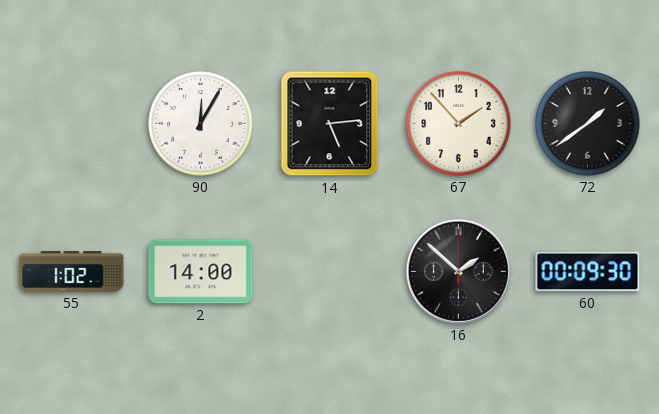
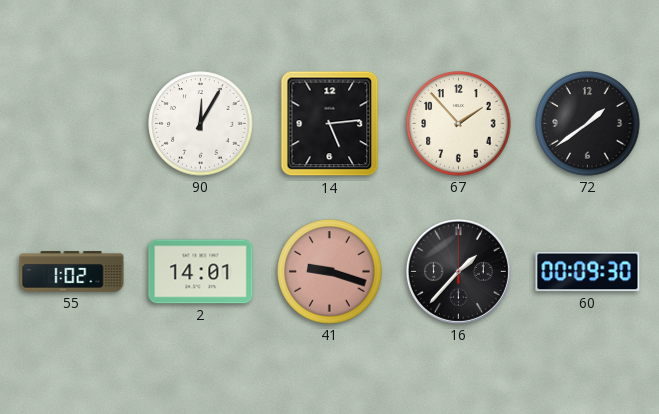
2: 14:00 -> 14:01
41: none -> 9:18
16: 1:52 -> 1:37
